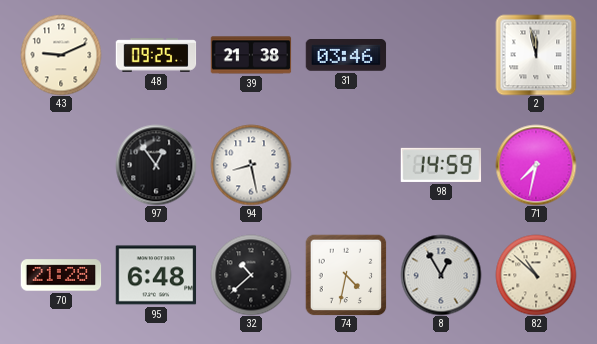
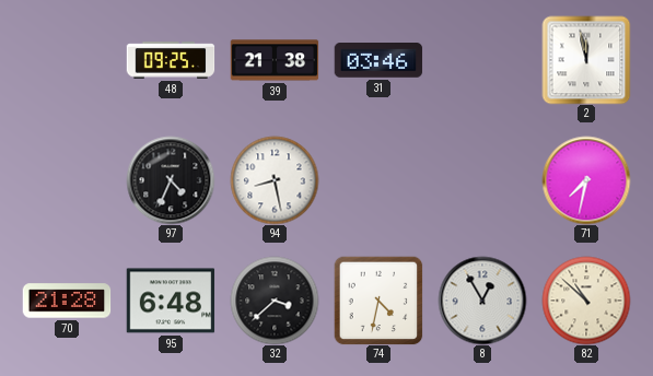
43: 9:11 -> none
97: 12:54 -> 4:34
98: 14:59 -> none
32: 10:38 -> 3:38
